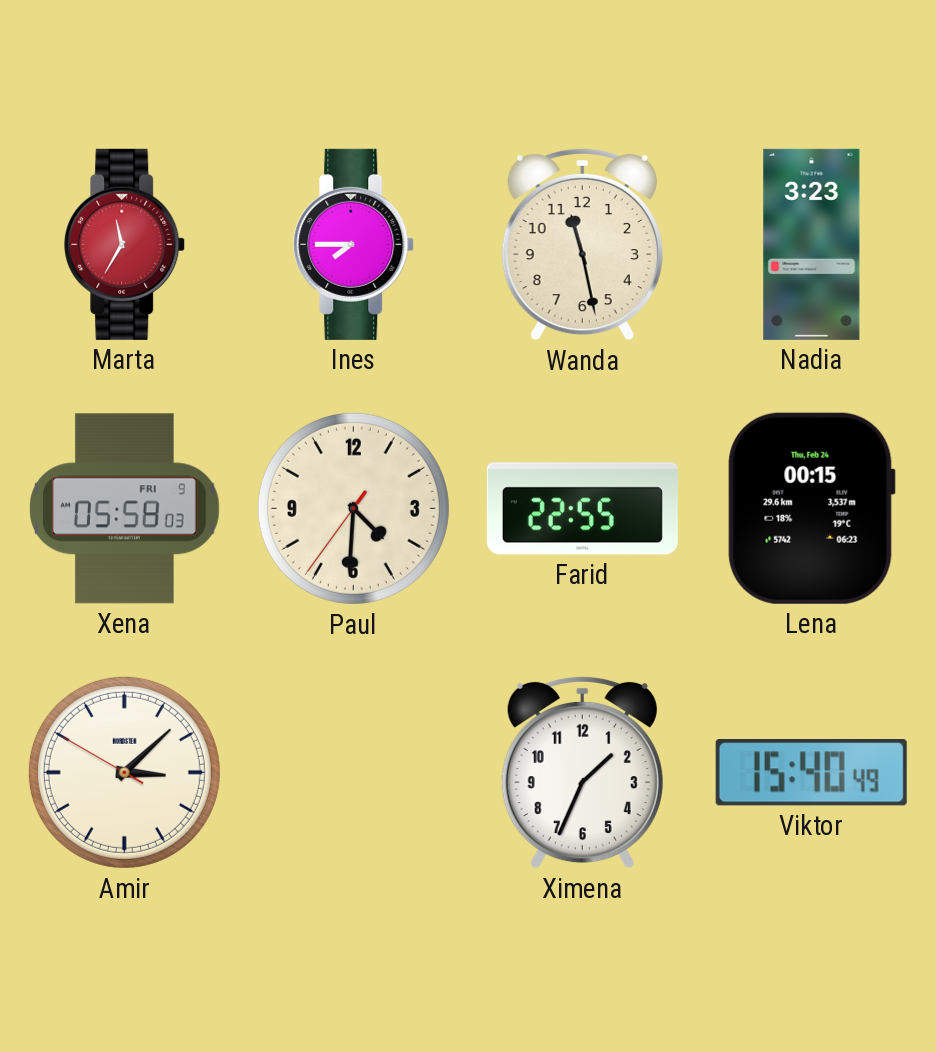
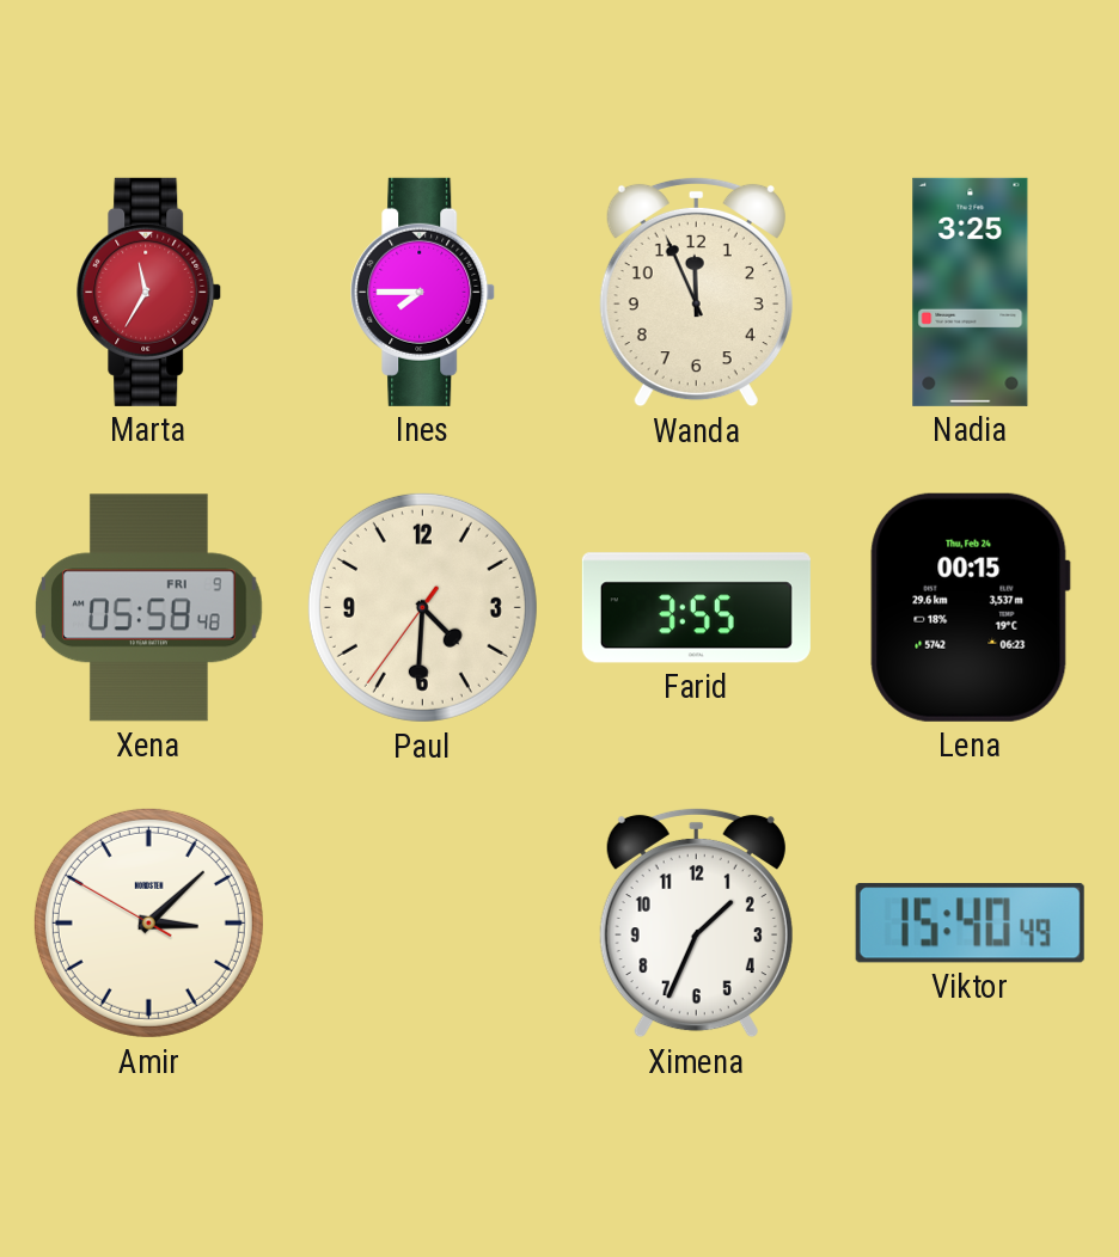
Wanda: 11:28 -> 11:56
Nadia: 3:23 -> 3:25
Xena: 05:58:03 -> 05:58:48
Farid: 22:55 -> 3:55
